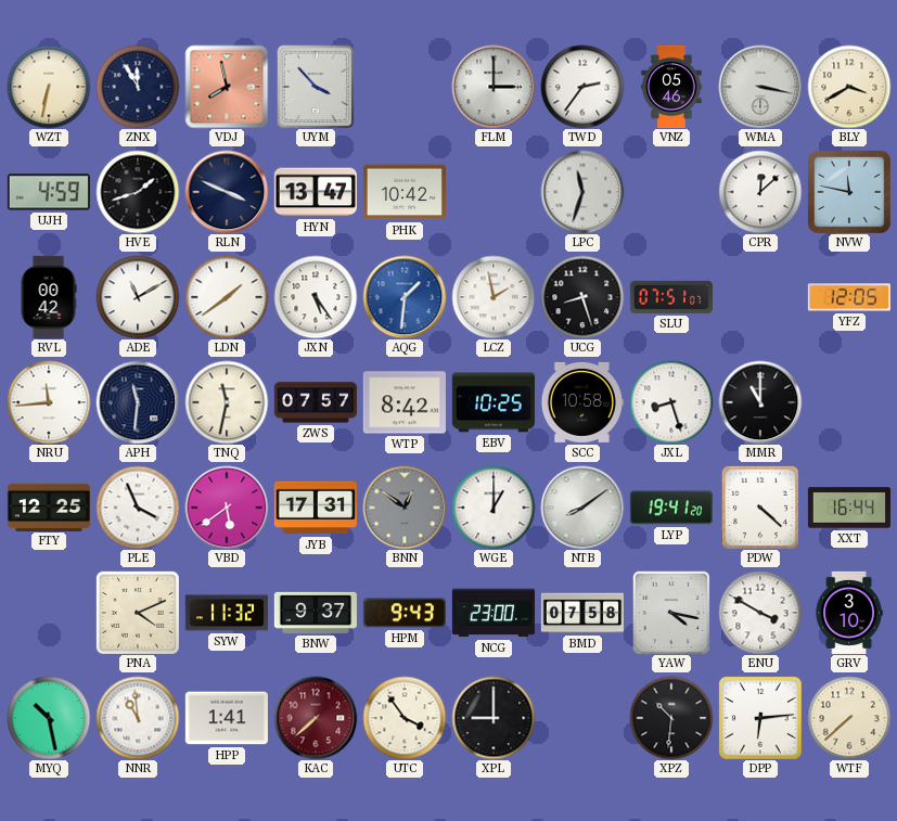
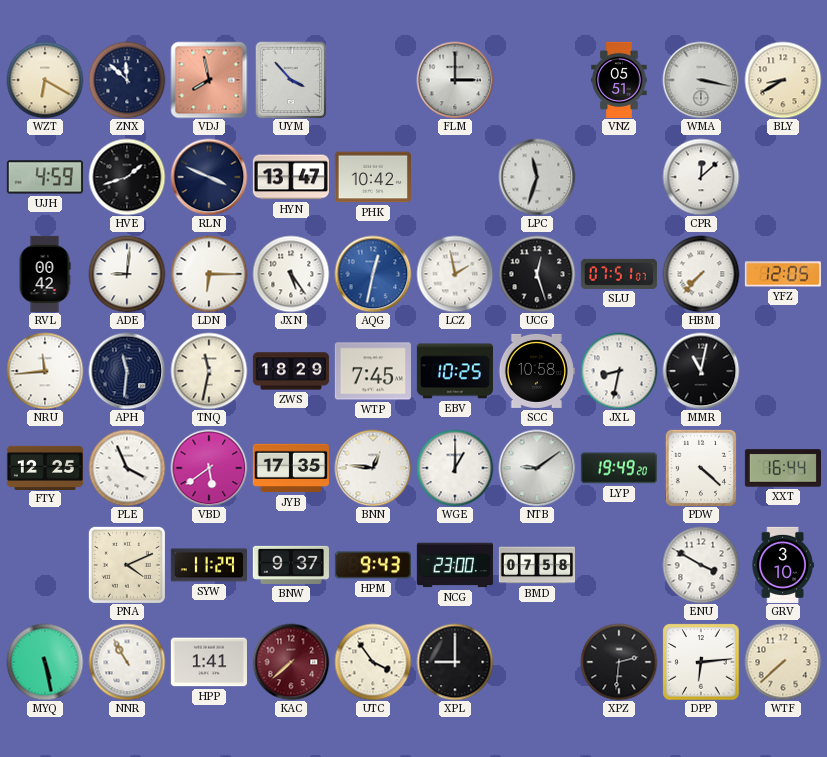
WZT: 6:32 -> 6:20
ZNX: 11:55 -> 11:52
TWD: 2:36 -> none
VNZ: 05:46 -> 05:51
BLY: 3:40 -> 8:40
NVW: 11:47 -> none
ADE: 11:10 -> 9:01
LDN: 1:39 -> 6:15
AQG: 1:31 -> 12:32
UCG: 8:27 -> 12:27
HBM: none -> 7:37
ZWS: 07:57 -> 18:29
WTP: 8:42 -> 7:45
JXL: 8:27 -> 8:32
MMR: 11:00 -> 11:02
JYB: 17:31 -> 17:35
BNN: 12:51 -> 12:46
BNN dial: grey -> white
NTB: 8:09 -> 9:09
LYP: 19:41 -> 19:49
SYW: 11:32 -> 11:29
YAW: 4:17 -> none
MYQ: 10:28 -> 5:28
NNR: 10:59 -> 10:55
XPZ: 10:31 -> 2:31
